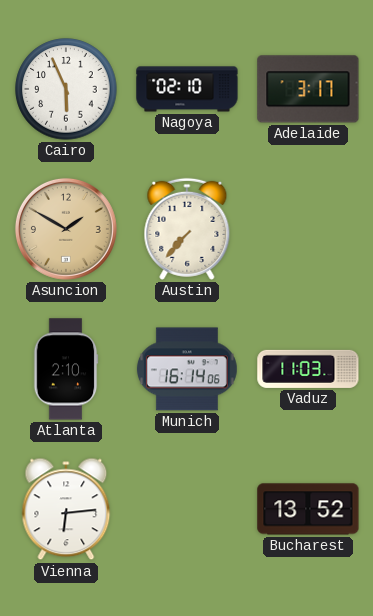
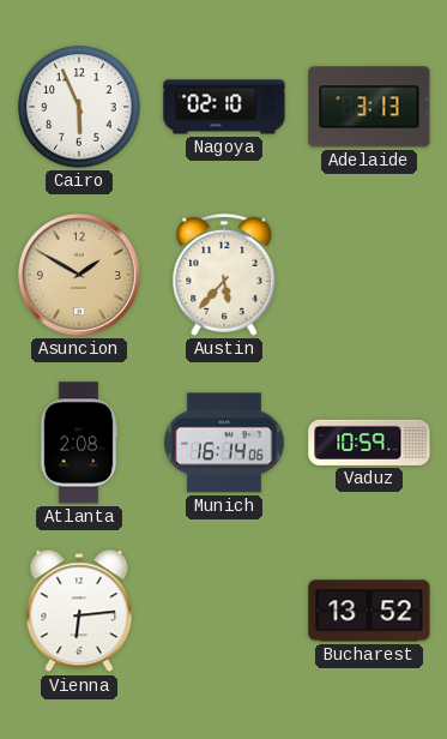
Adelaide: 3:17 -> 3:13
Austin: 7:37 -> 5:37
Atlanta: 2:10 -> 2:08
Vaduz: 11:03 -> 10:59
